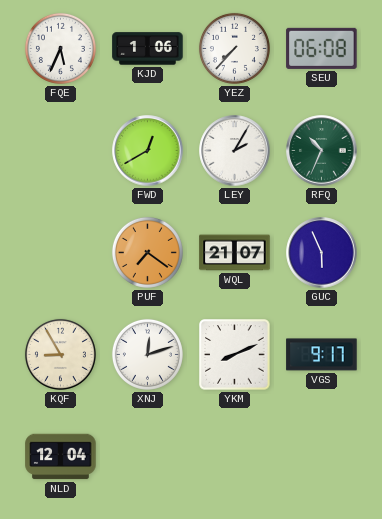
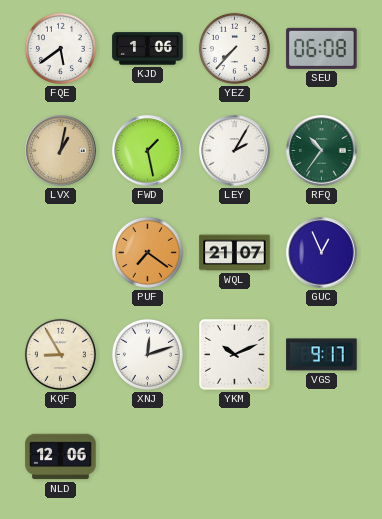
FQE: 5:34 -> 5:39
LVX: none -> 1:02
FWD: 12:40 -> 1:28
RFQ: 10:34 -> 10:36
GUC: 5:56 -> 12:56
YKM: 8:11 -> 10:11
NLD: 12:04 -> 12:06
